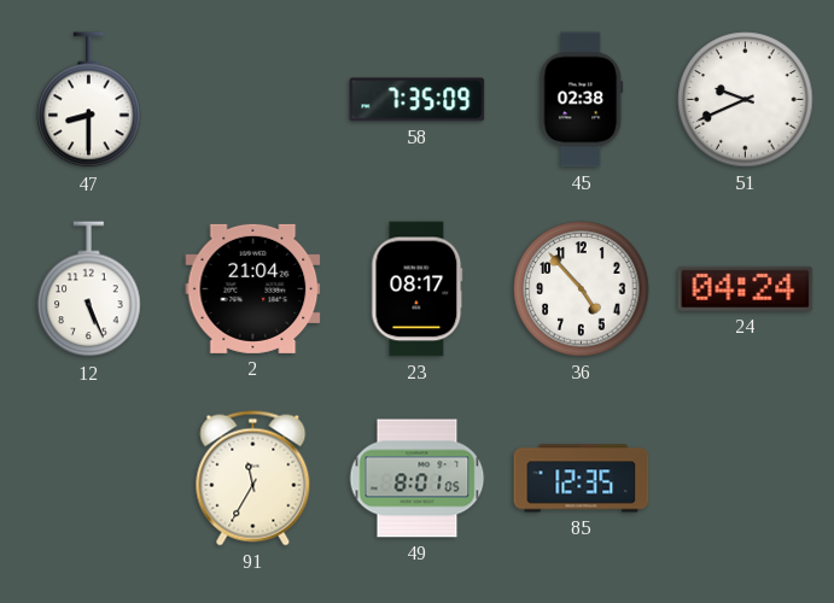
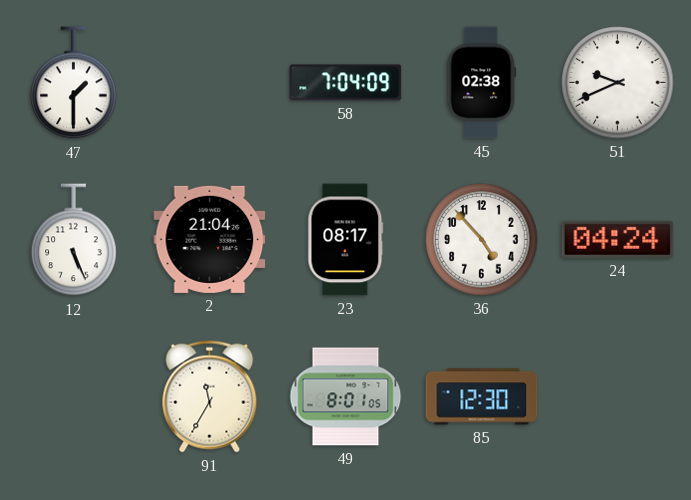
47: 8:30 -> 1:30
58: 7:35 -> 7:04
85: 12:35 -> 12:30
